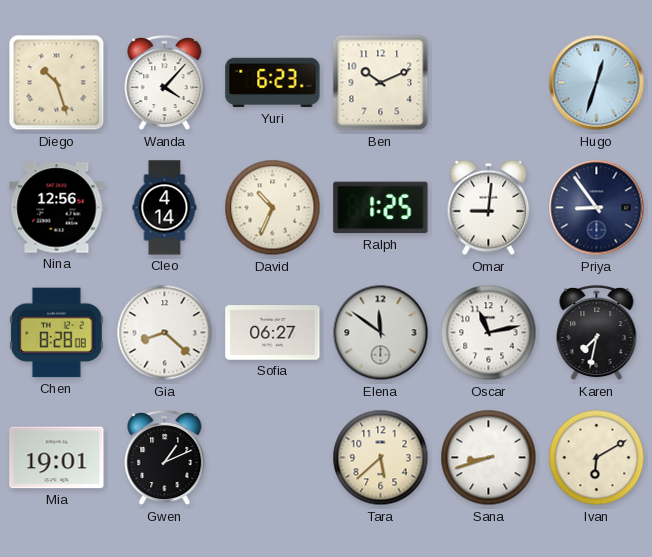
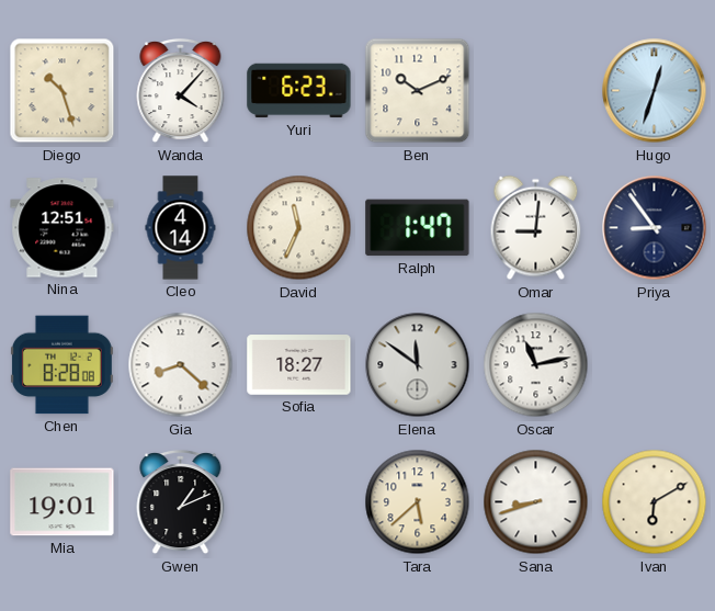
Nina: 12:56 -> 12:51
David: 10:34 -> 11:34
Ralph: 1:25 -> 1:47
Sofia: 06:27 -> 18:27
Karen: 7:32 -> none
